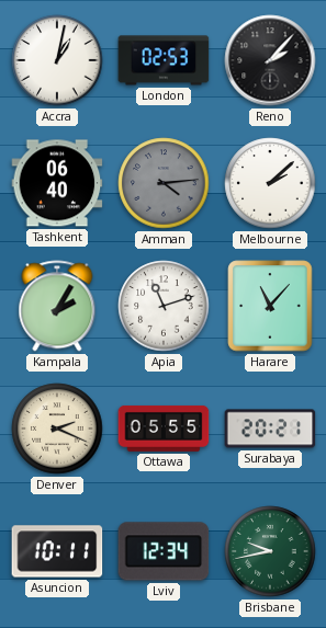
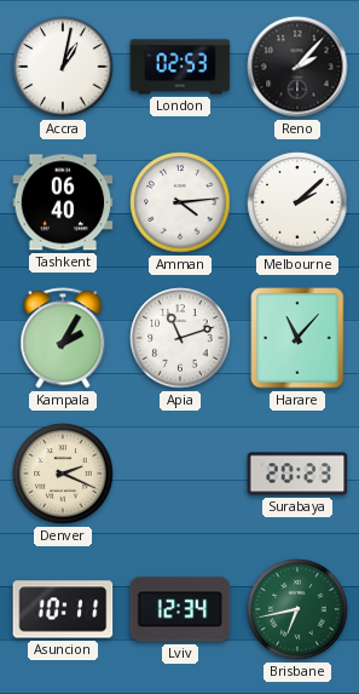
Amman dial: grey -> white
Ottawa: 05:55 -> none
Surabaya: 20:21 -> 20:23
Brisbane: 9:43 -> 6:43
